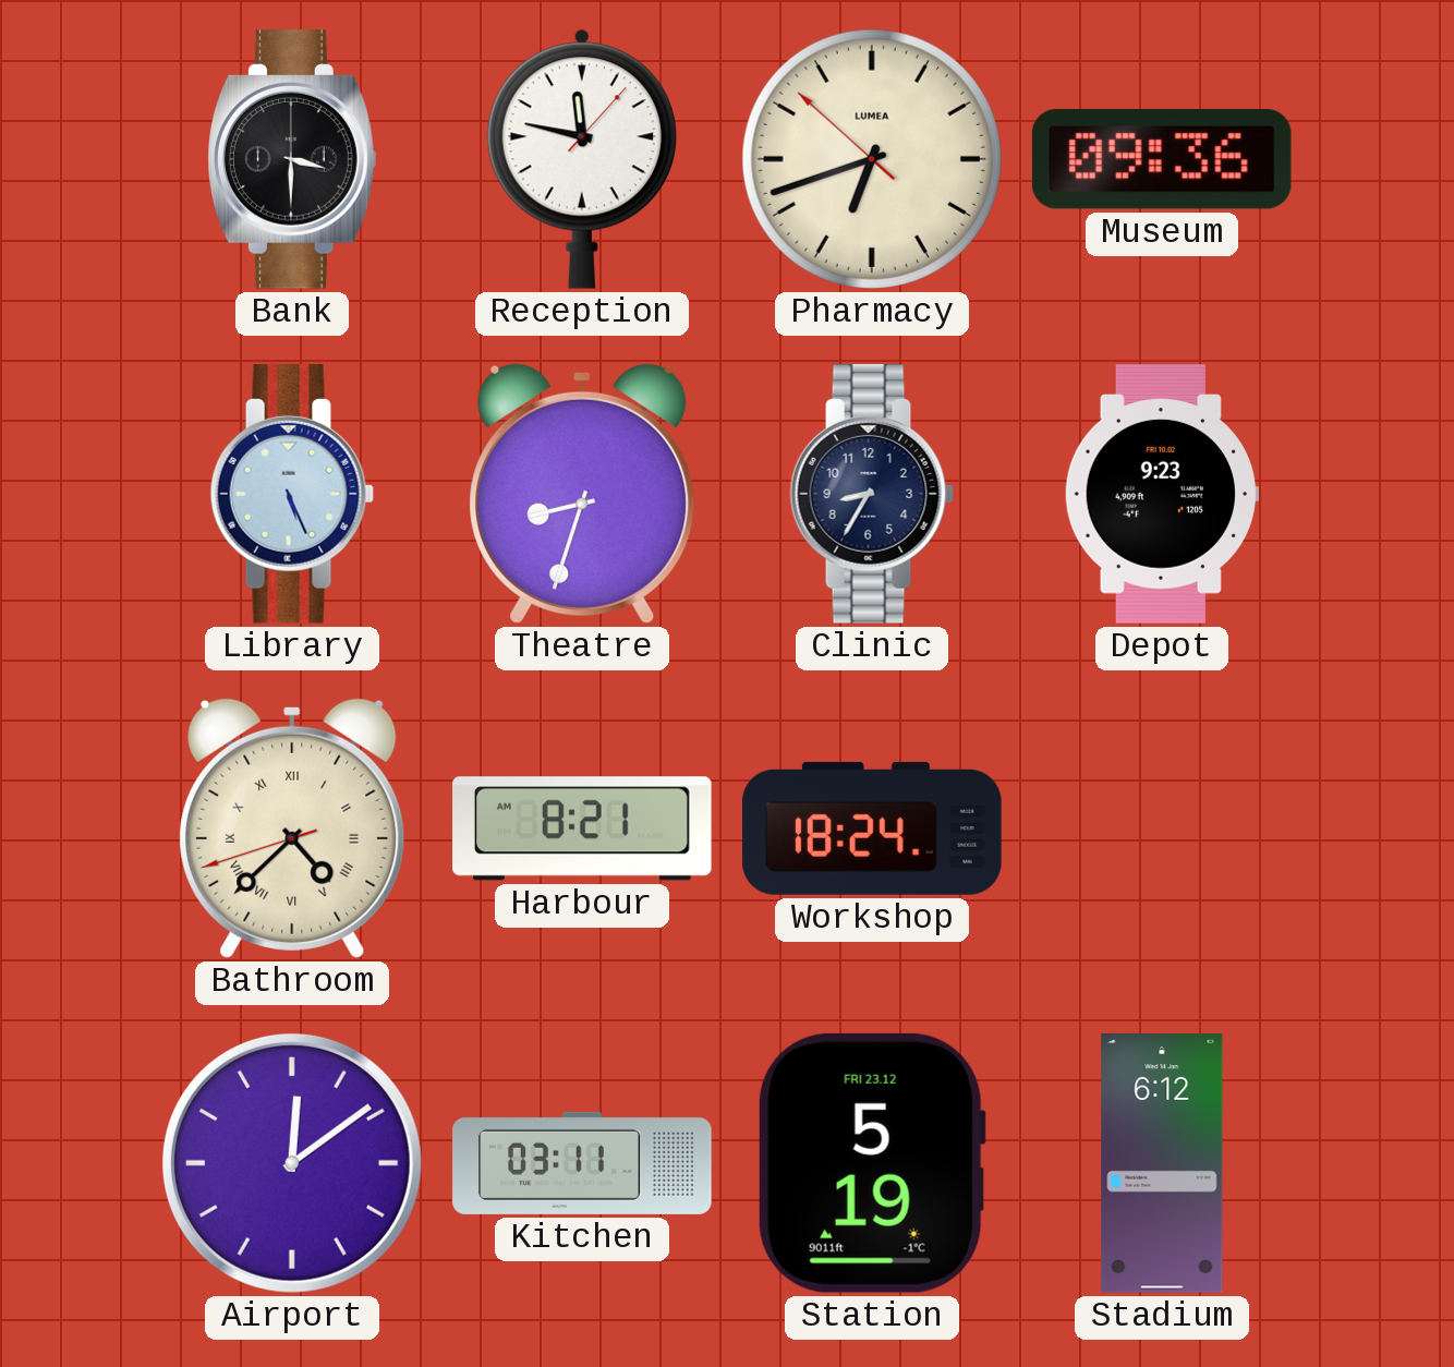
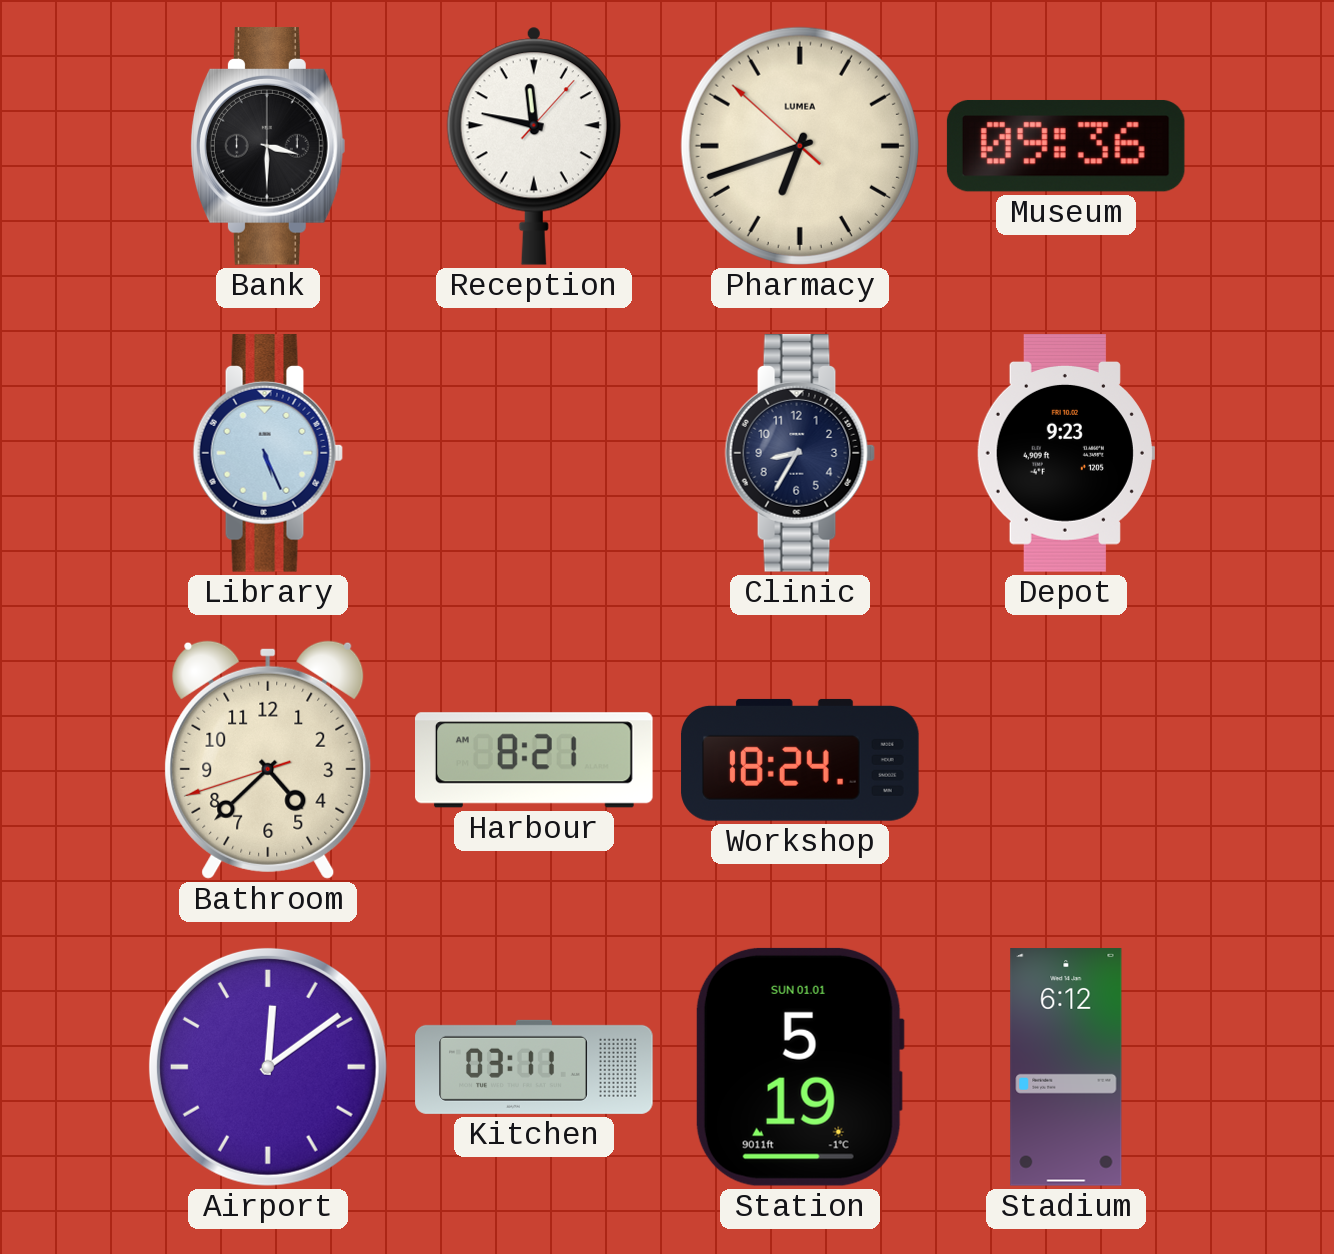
Theatre: 8:33 -> none
Bathroom numerals: Roman -> Arabic
Station date: FRI 23.12 -> SUN 01.01
